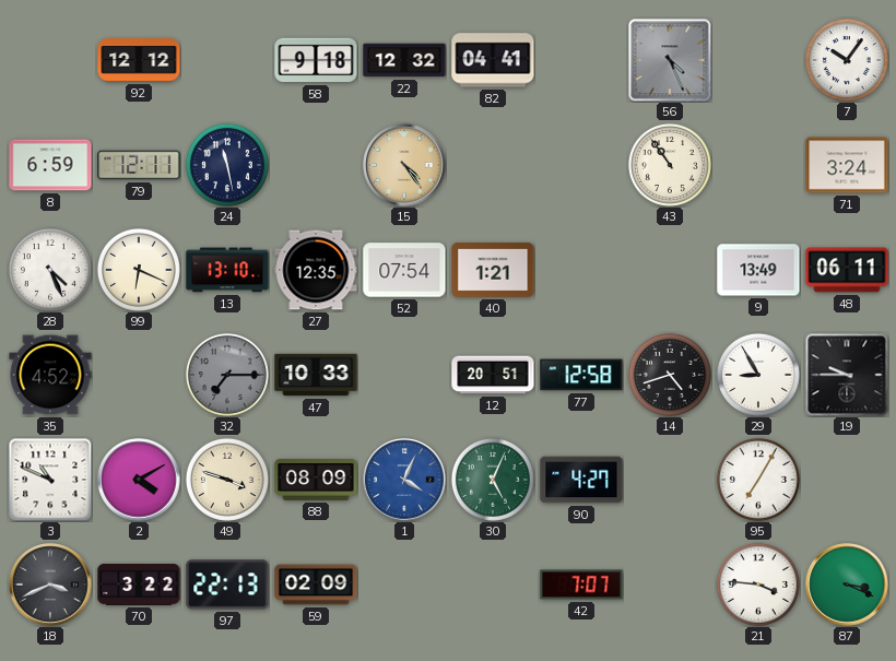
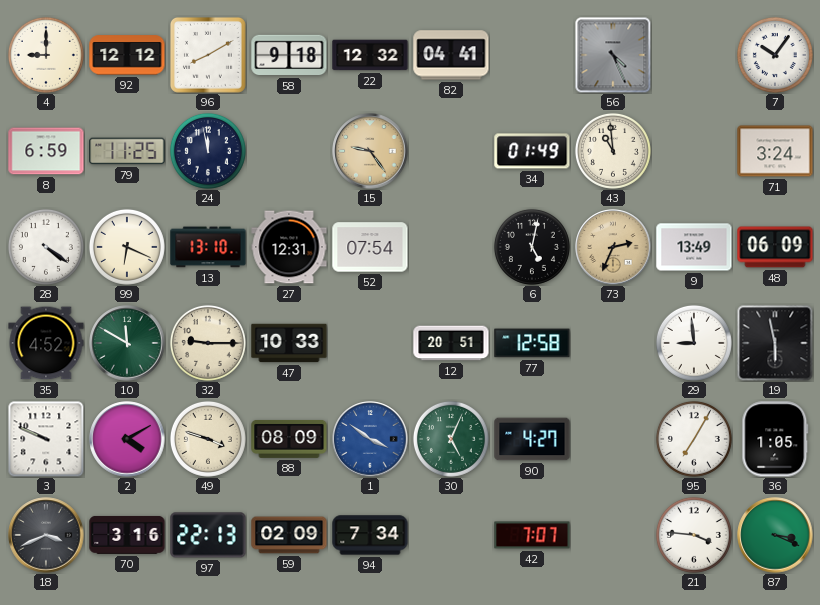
4: none -> 9:00
96: none -> 8:10
79: 12:11 -> 11:25
24: 11:28 -> 11:58
15: 4:24 -> 9:24
34: none -> 01:49
43: 10:54 -> 10:59
28: 4:26 -> 4:21
27: 12:35 -> 12:31
40: 1:21 -> none
6: none -> 5:02
73: none -> 2:34
48: 06:11 -> 06:09
10: none -> 11:50
32: 7:15 -> 9:15
32 dial: grey -> cream
14: 4:42 -> none
29: 8:55 -> 8:59
19: 9:45 -> 5:58
3: 10:49 -> 9:49
1: 4:04 -> 3:51
36: none -> 1:05
70: 3:22 -> 3:16
94: none -> 7:34
